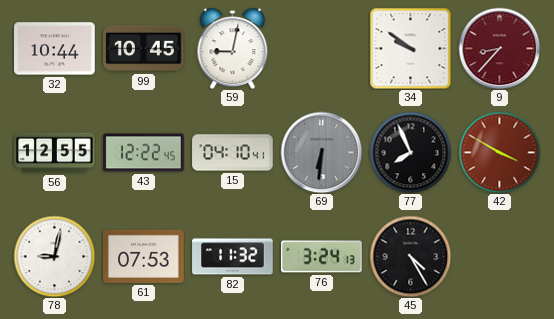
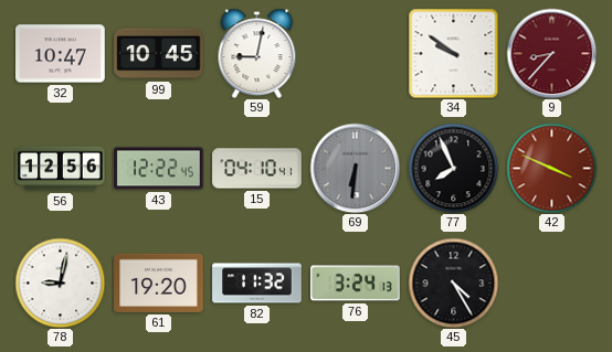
32: 10:44 -> 10:47
56: 12:55 -> 12:56
42: 3:50 -> 3:49
61: 07:53 -> 19:20
